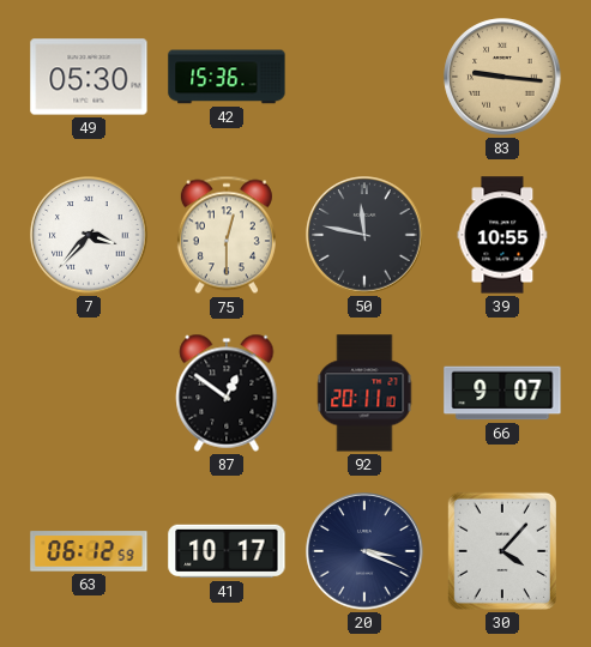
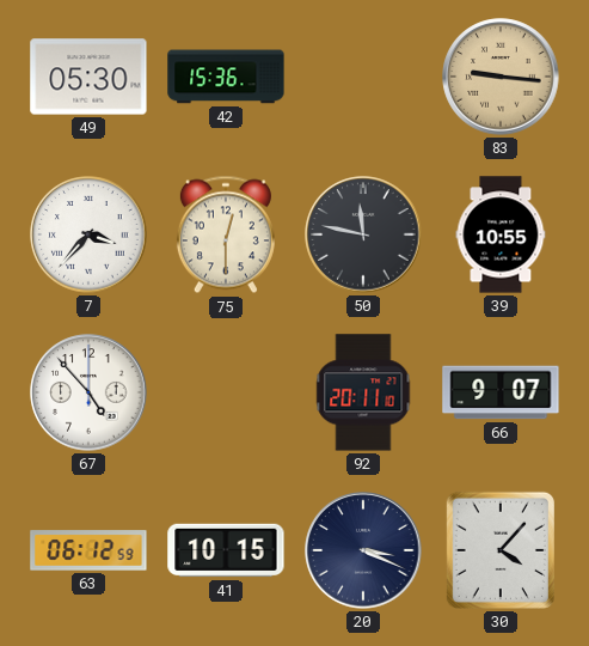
67: none -> 4:53
87: 12:51 -> none
41: 10:17 -> 10:15
